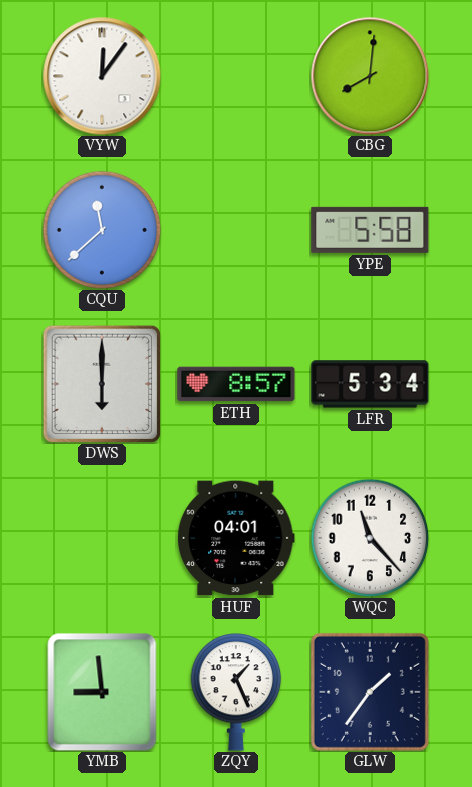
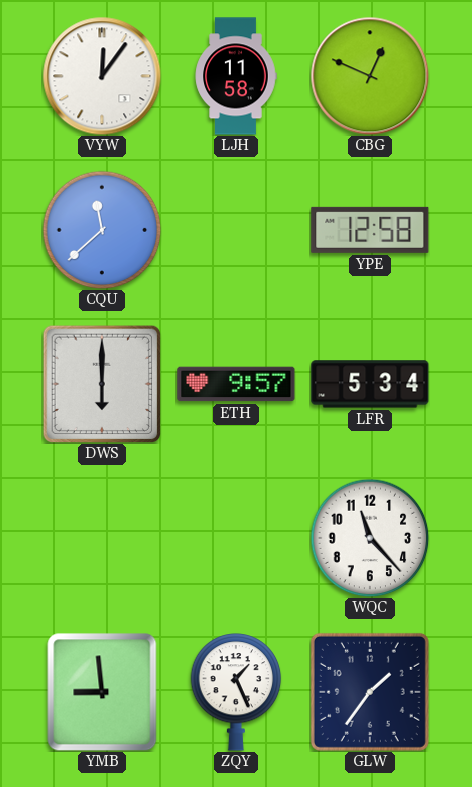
LJH: none -> 11:58
CBG: 8:01 -> 12:49
YPE: 5:58 -> 12:58
ETH: 8:57 -> 9:57
HUF: 04:01 -> none
